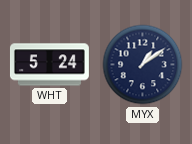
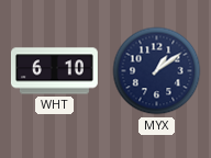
WHT: 5:24 -> 6:10
